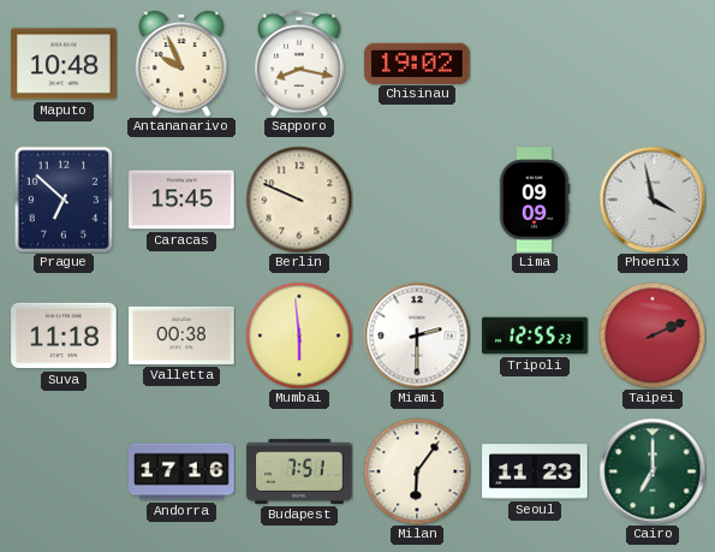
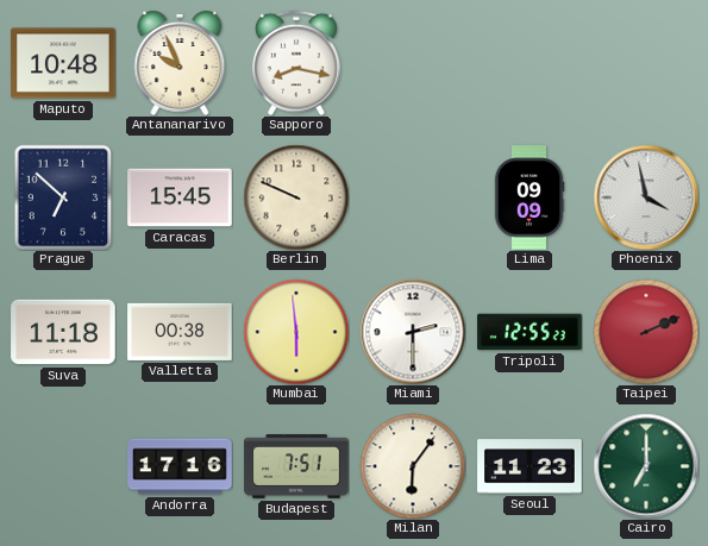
Chisinau: 19:02 -> none
